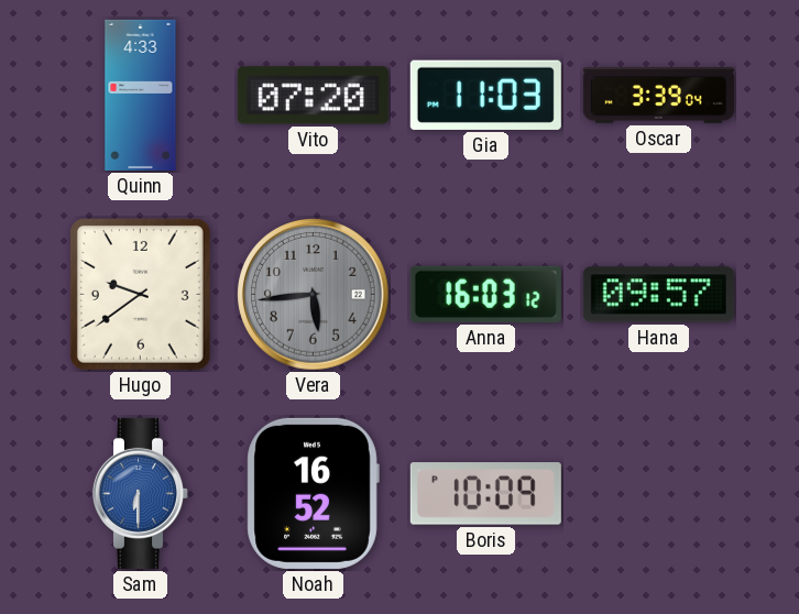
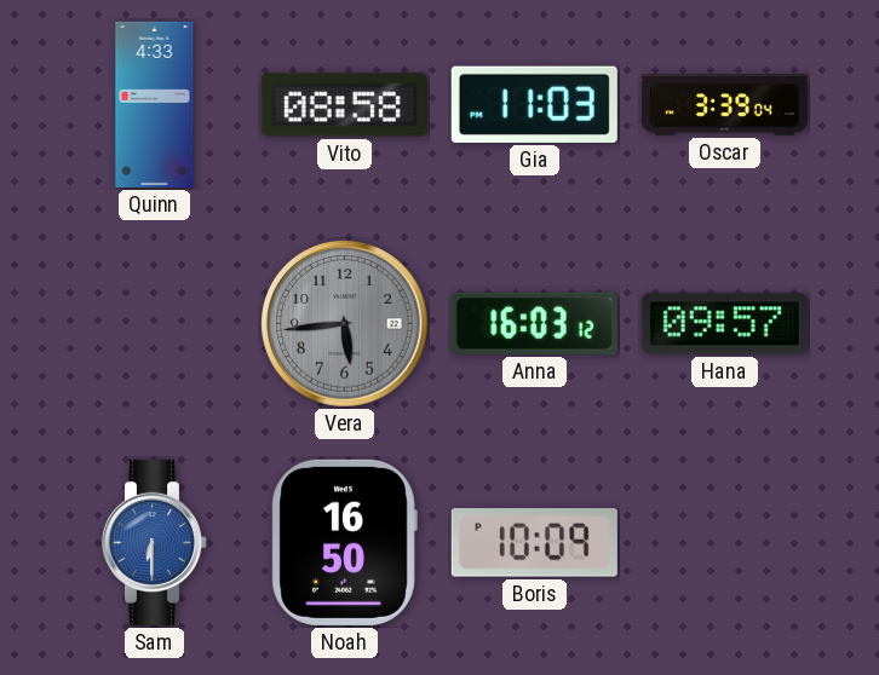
Vito: 07:20 -> 08:58
Hugo: 9:39 -> none
Noah: 16:52 -> 16:50
